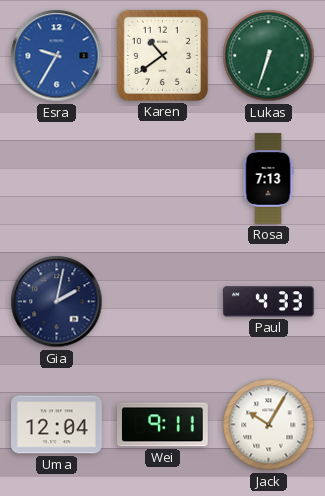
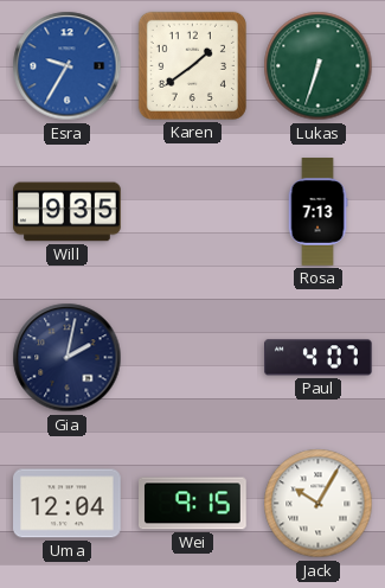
Karen: 10:39 -> 1:39
Will: none -> 9:35
Paul: 4:33 -> 4:07
Wei: 9:11 -> 9:15
